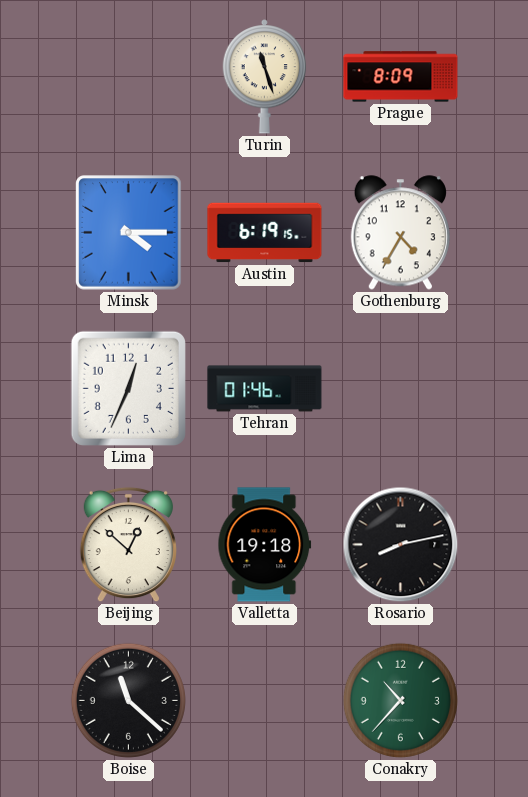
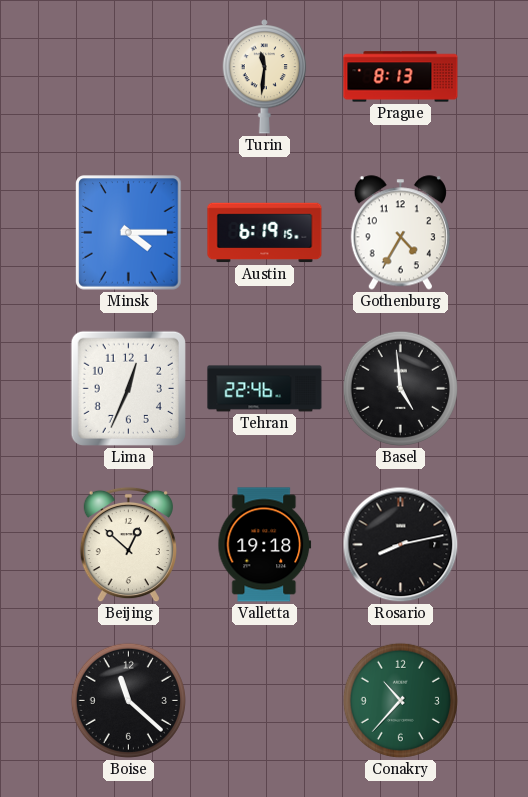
Turin: 11:27 -> 11:31
Prague: 8:09 -> 8:13
Tehran: 01:46 -> 22:46
Basel: none -> 4:59
